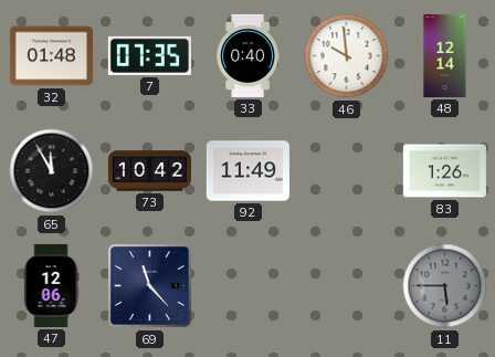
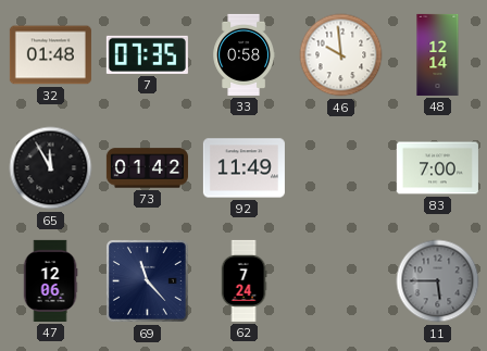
33: 0:40 -> 0:58
73: 10:42 -> 01:42
83: 1:26 -> 7:00
62: none -> 7:24
